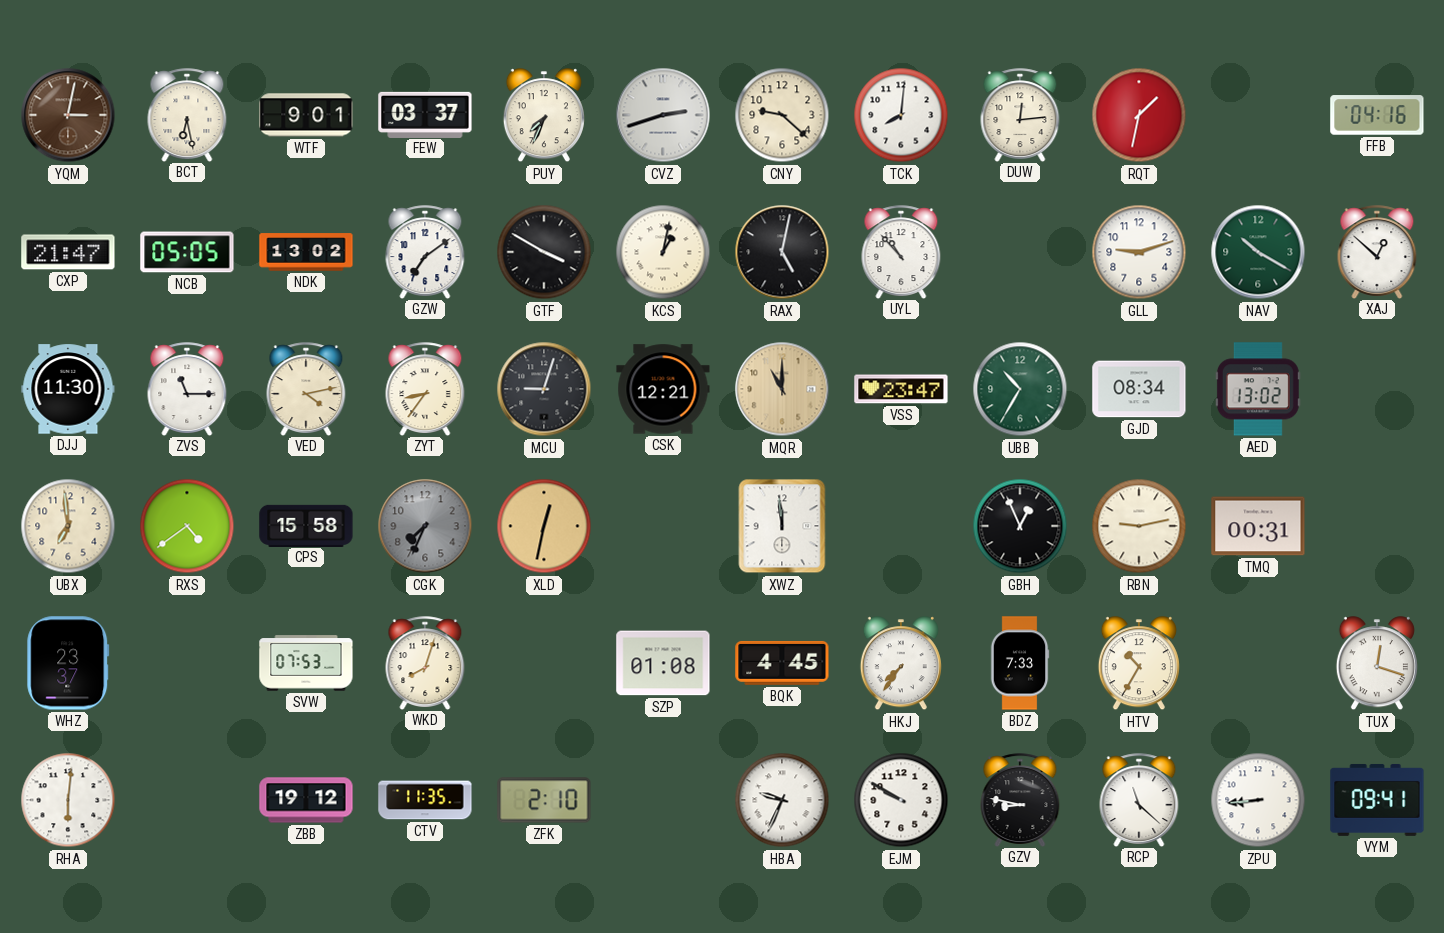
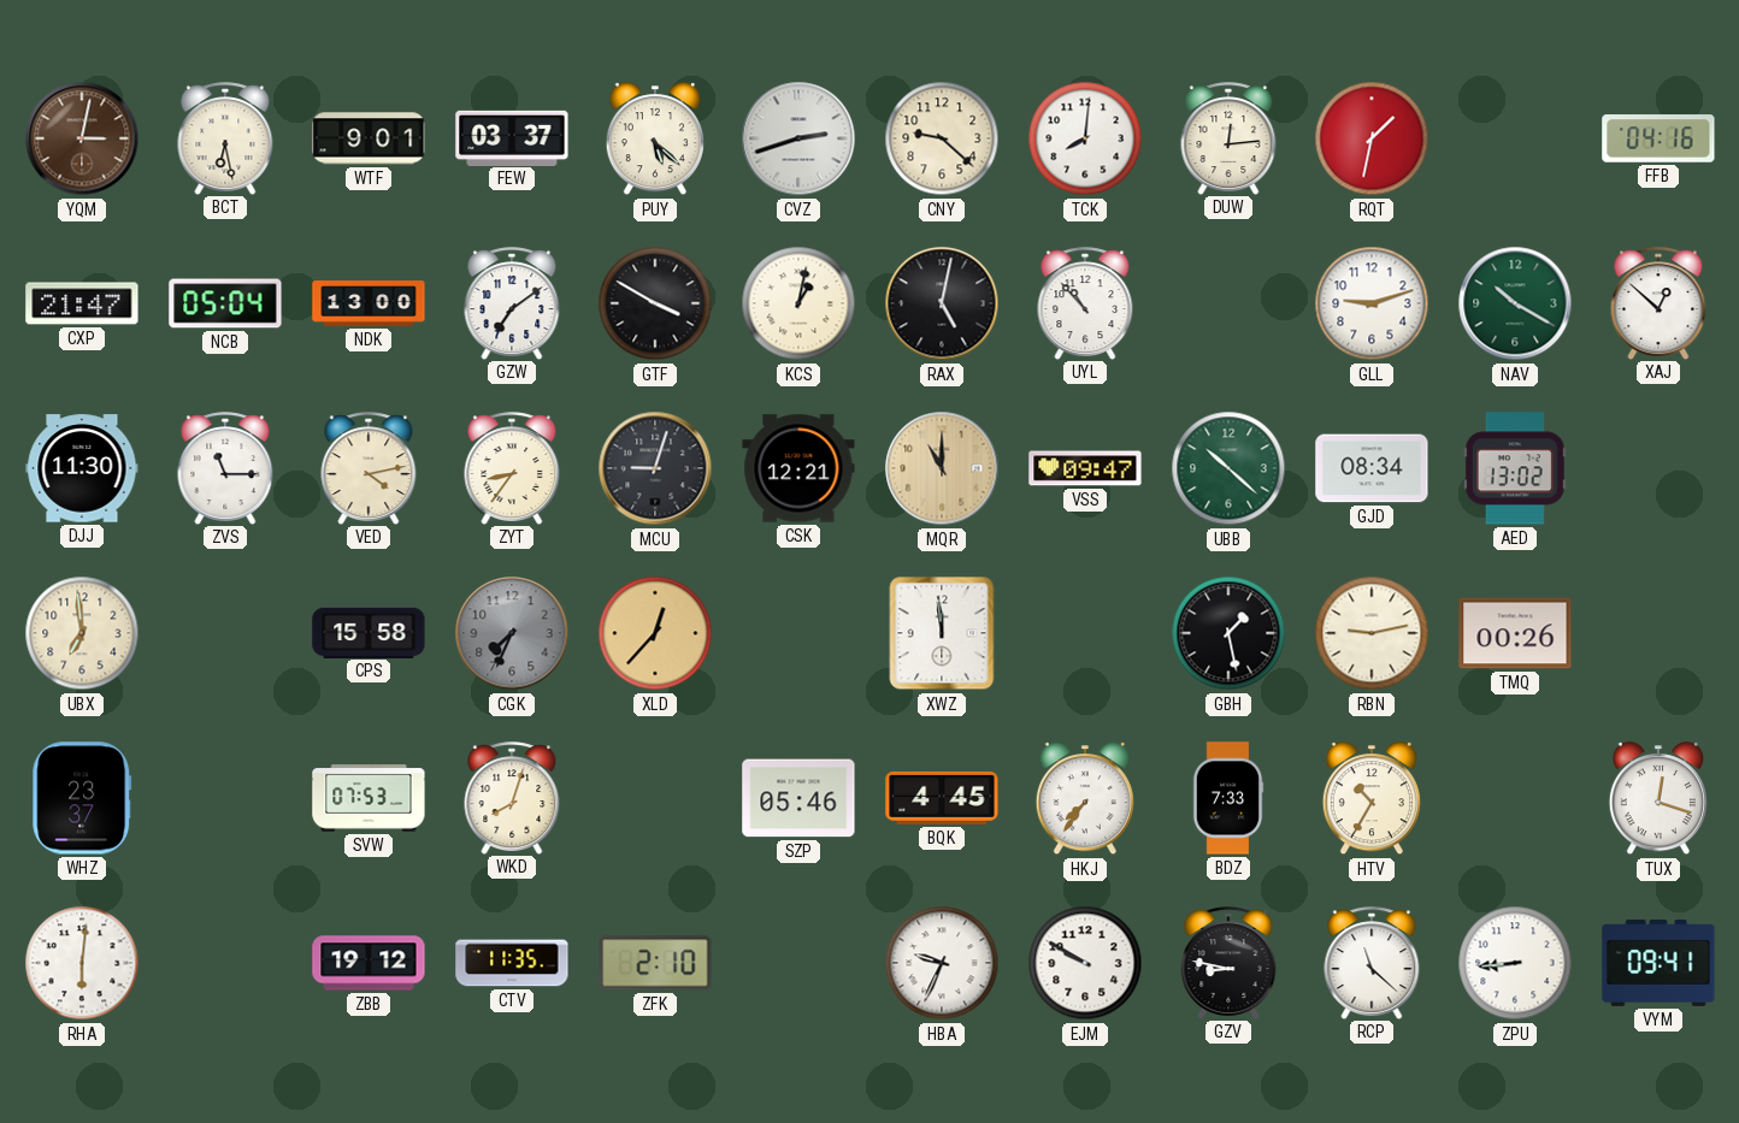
PUY: 7:34 -> 5:22
NCB: 05:05 -> 05:04
NDK: 13:02 -> 13:00
VSS: 23:47 -> 09:47
UBB: 10:35 -> 10:22
RXS: 4:39 -> none
XLD: 12:32 -> 12:37
GBH: 12:56 -> 1:28
TMQ: 00:31 -> 00:26
SZP: 01:08 -> 05:46
